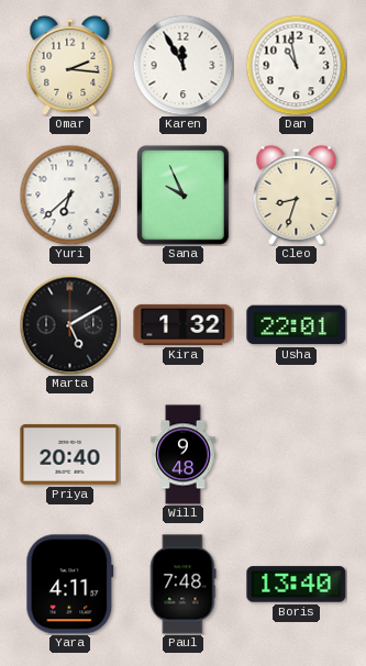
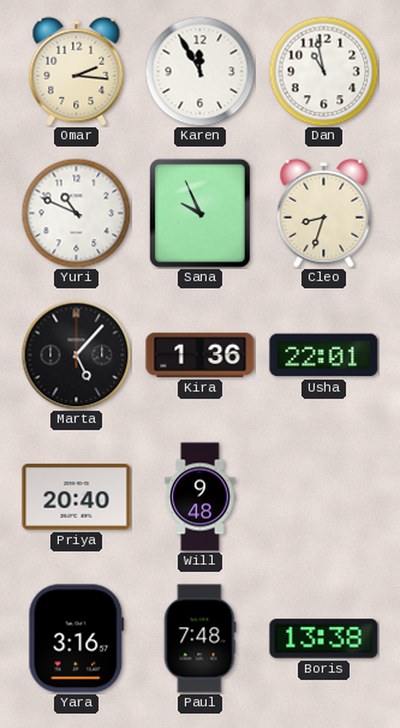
Yuri: 6:38 -> 10:49
Marta: 5:10 -> 5:07
Kira: 1:32 -> 1:36
Yara: 4:11 -> 3:16
Boris: 13:40 -> 13:38
